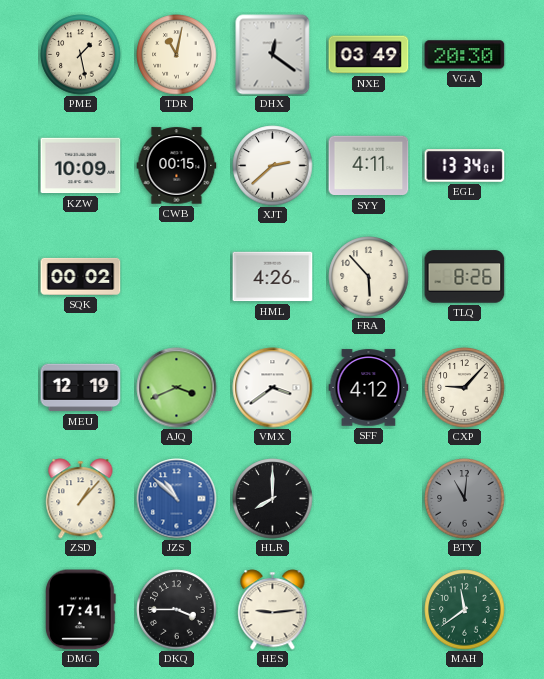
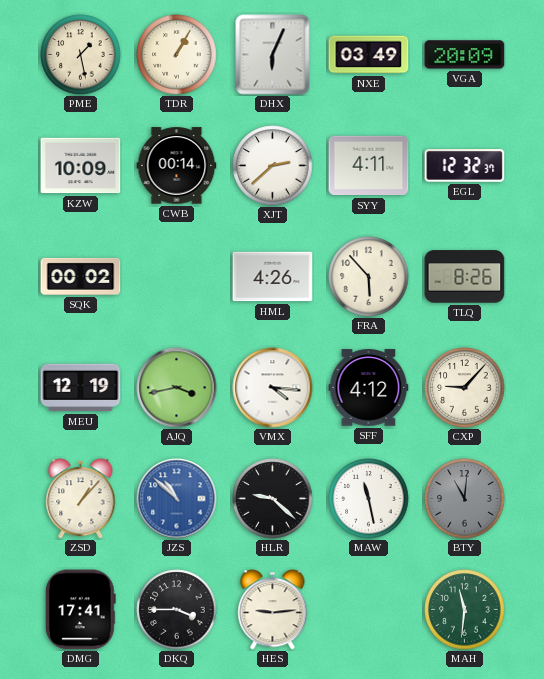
TDR: 11:02 -> 1:05
DHX: 12:21 -> 6:04
VGA: 20:30 -> 20:09
CWB: 00:15 -> 00:14
EGL: 13:34 -> 12:32
AJQ: 3:41 -> 3:43
VMX: 3:39 -> 4:16
HLR: 8:00 -> 9:22
MAW: none -> 11:28
MAH: 11:39 -> 11:31
